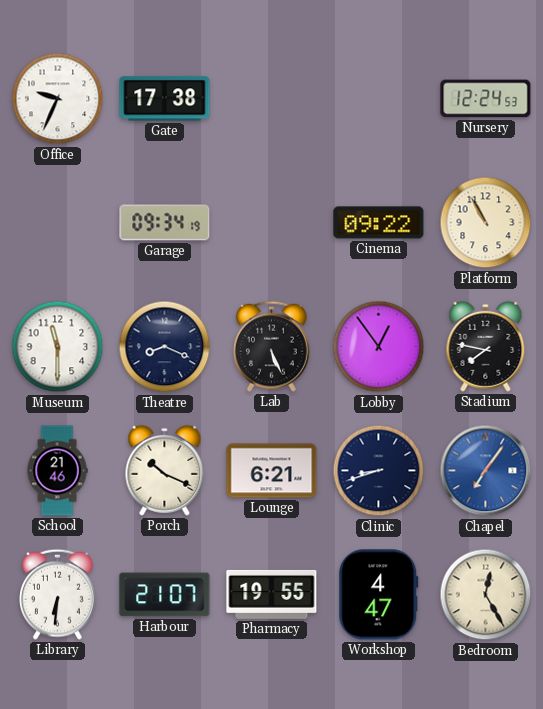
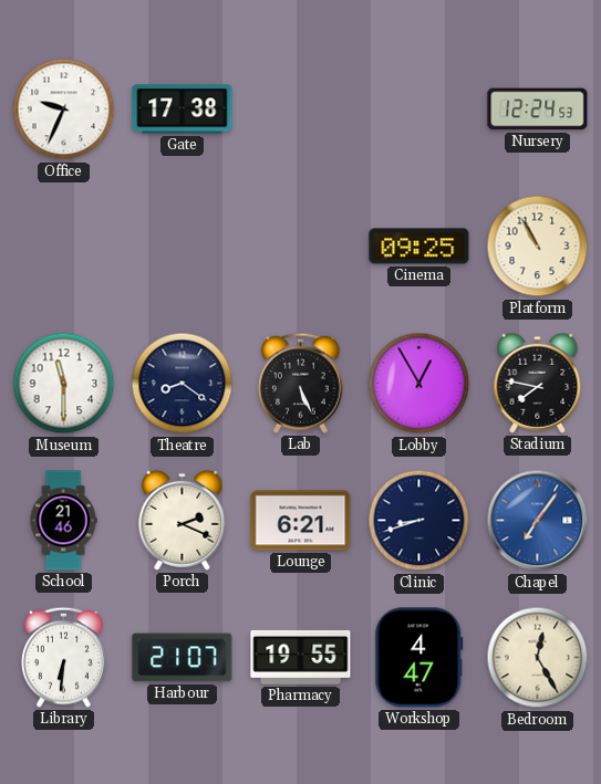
Garage: 09:34 -> none
Cinema: 09:22 -> 09:25
Theatre: 8:19 -> 8:21
Lobby: 12:54 -> 12:55
Porch: 10:19 -> 2:19
